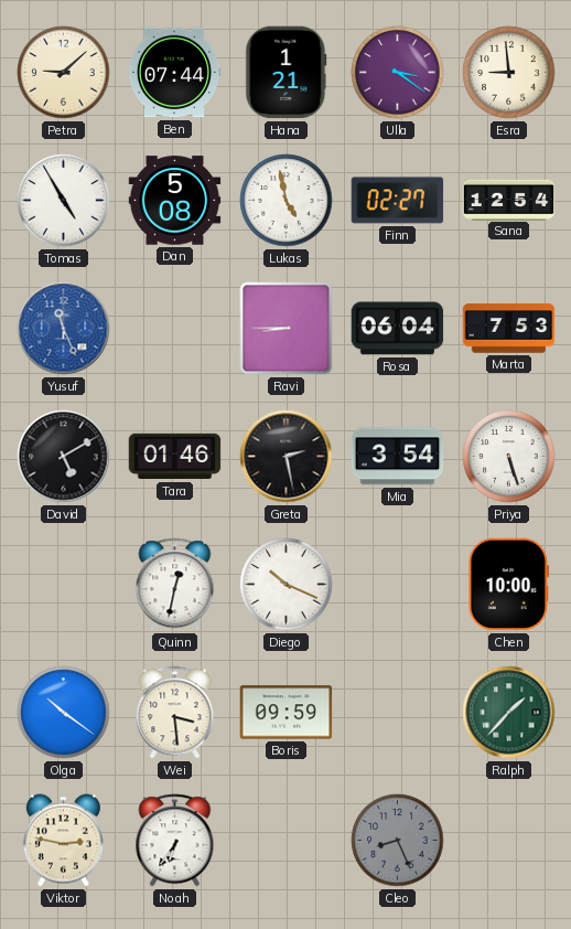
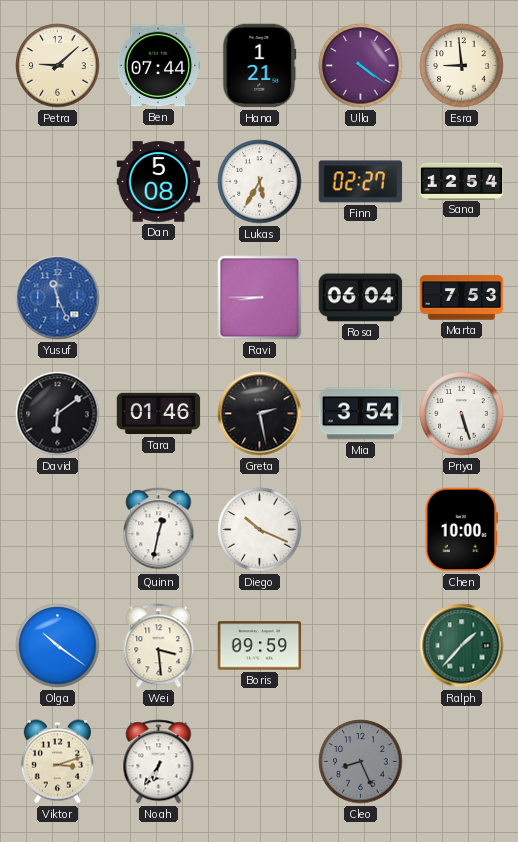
Ulla: 3:21 -> 4:21
Tomas: 4:55 -> none
Lukas: 4:58 -> 5:35
David: 5:10 -> 6:09
Viktor: 2:47 -> 3:12
